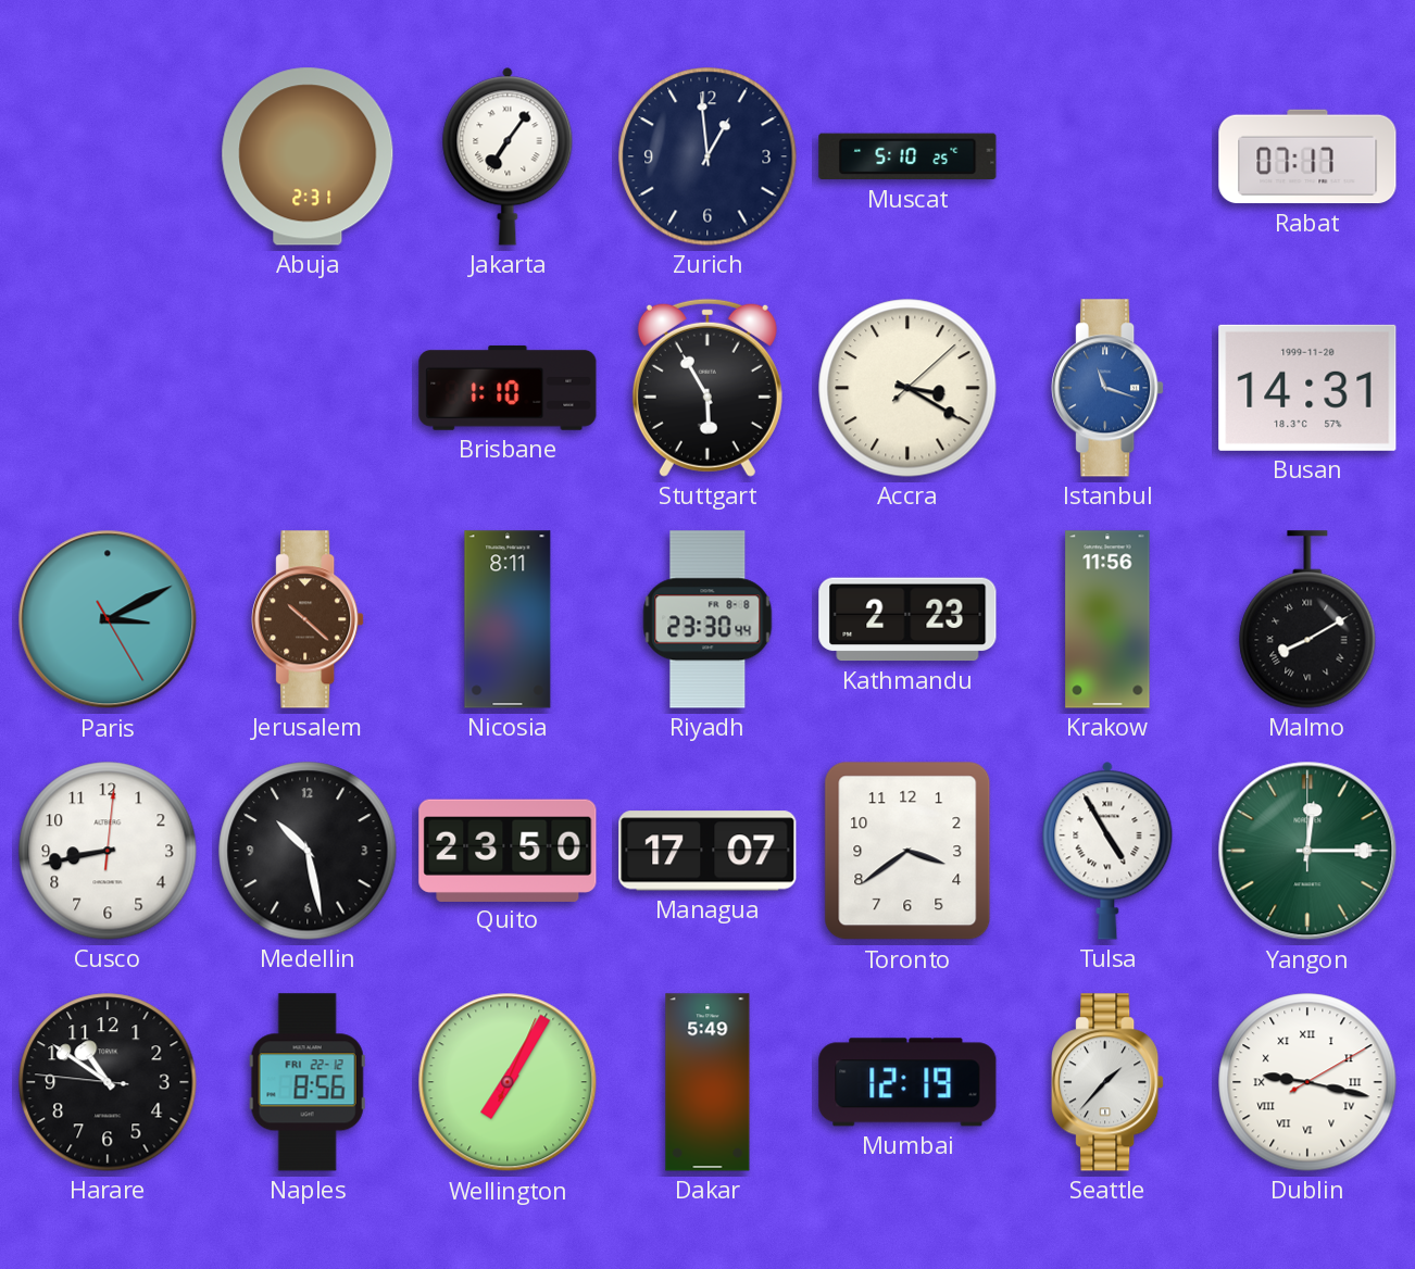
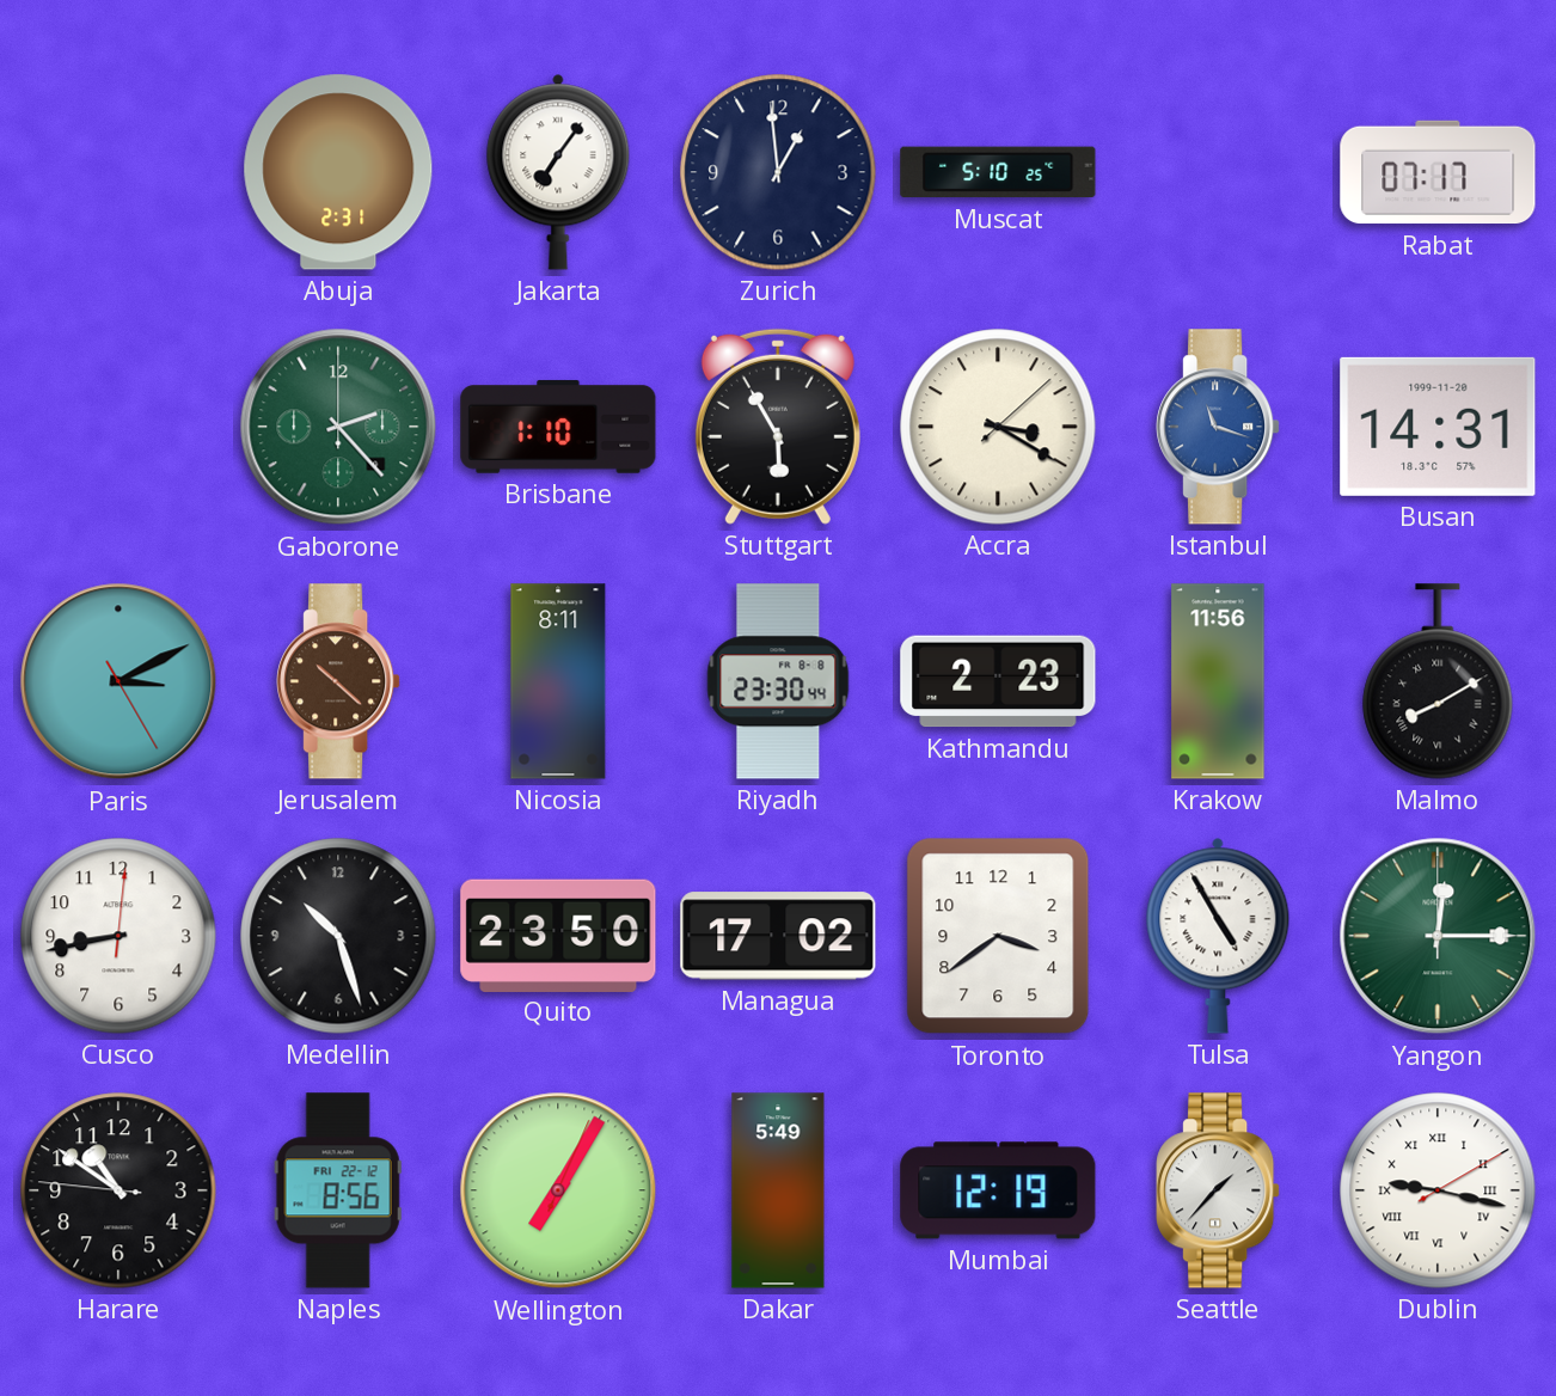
Gaborone: none -> 2:23
Medellin: 10:28 -> 10:27
Managua: 17:07 -> 17:02
